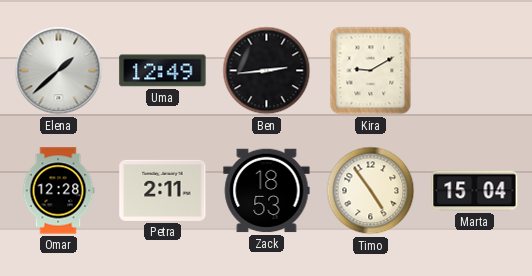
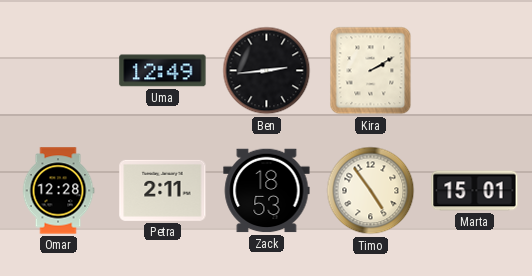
Elena: 1:38 -> none
Kira: 9:10 -> 2:10
Marta: 15:04 -> 15:01
